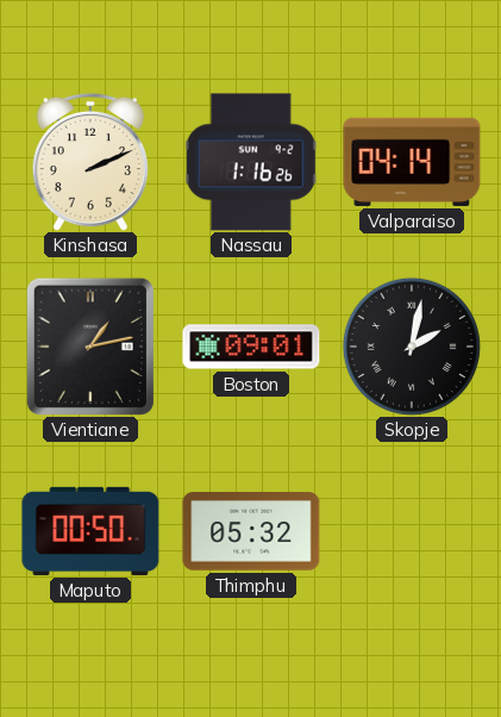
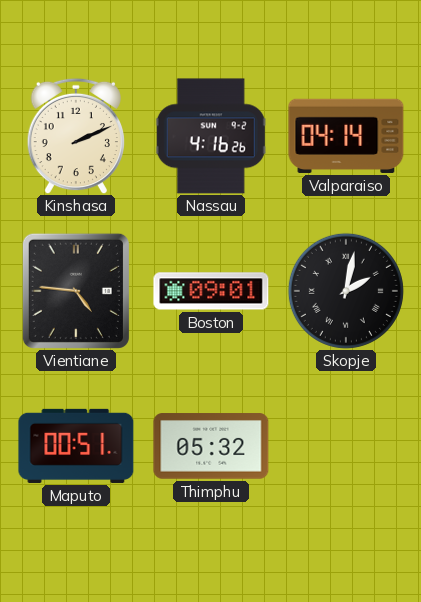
Nassau: 1:16 -> 4:16
Vientiane: 1:13 -> 4:46
Maputo: 00:50 -> 00:51
